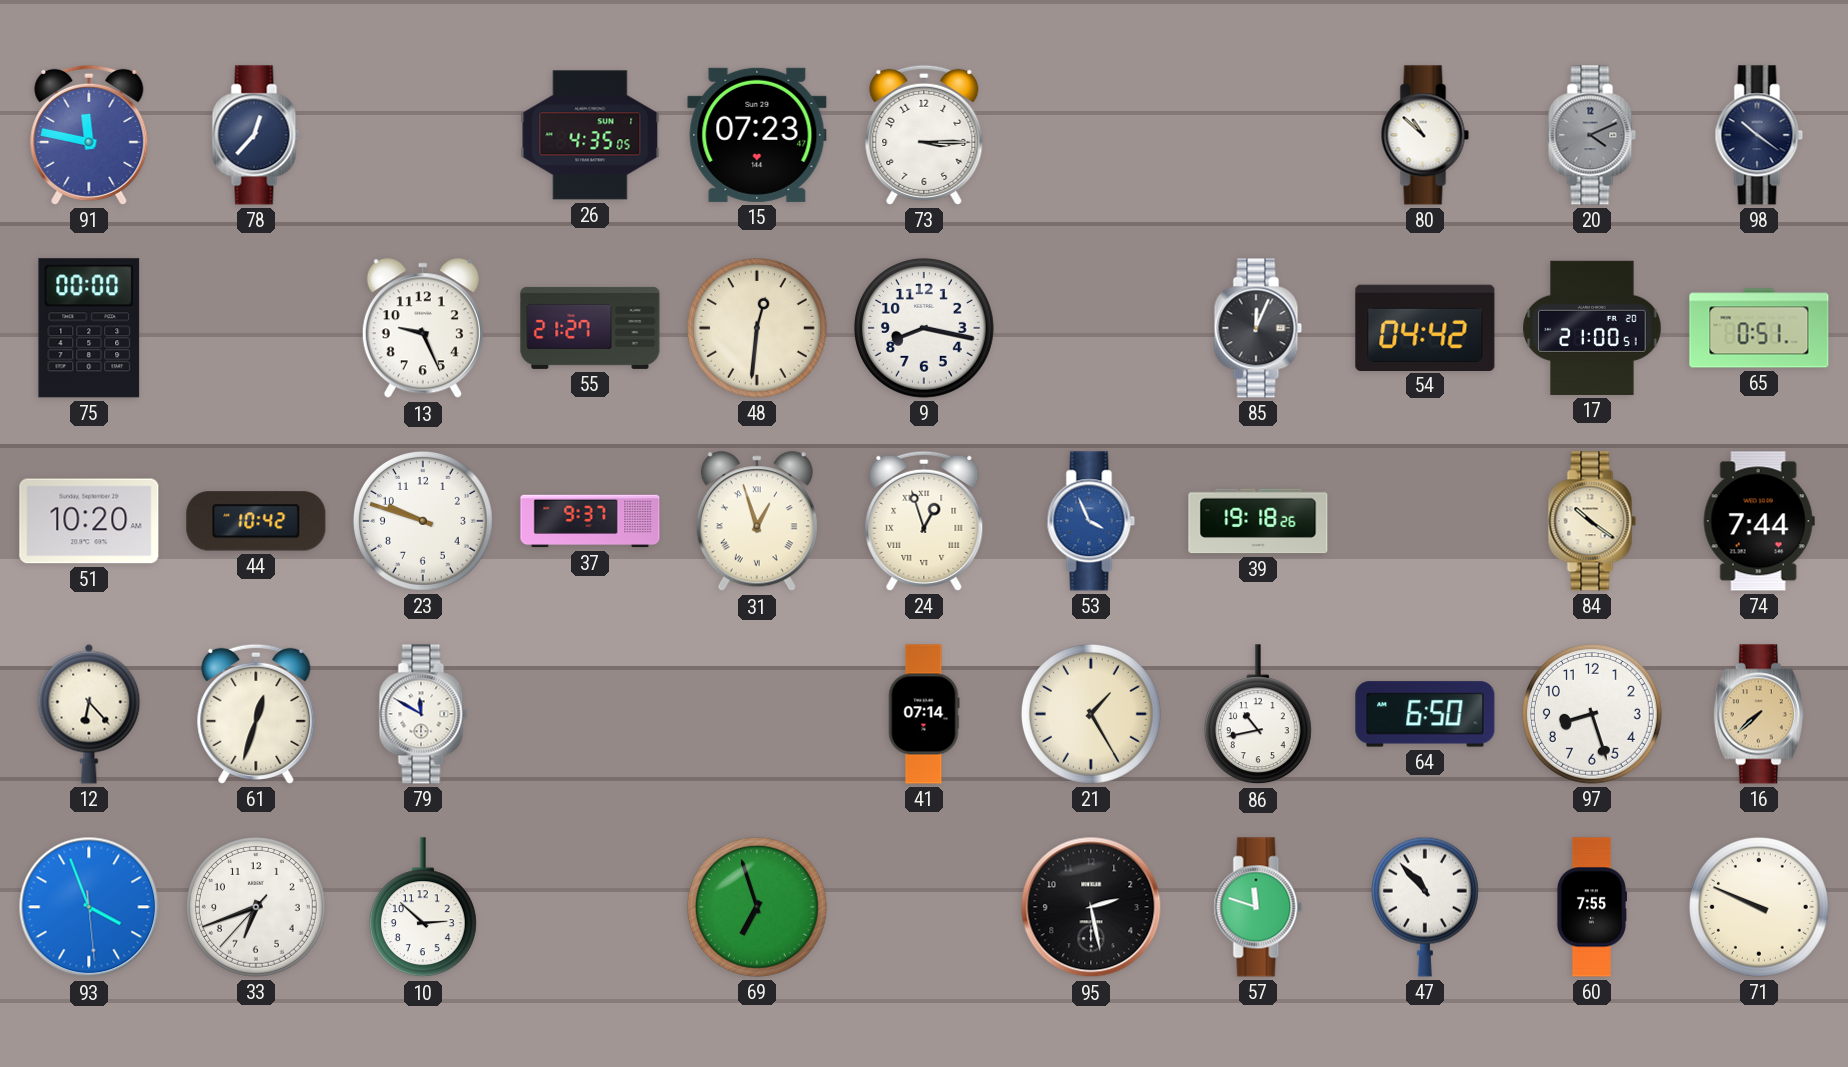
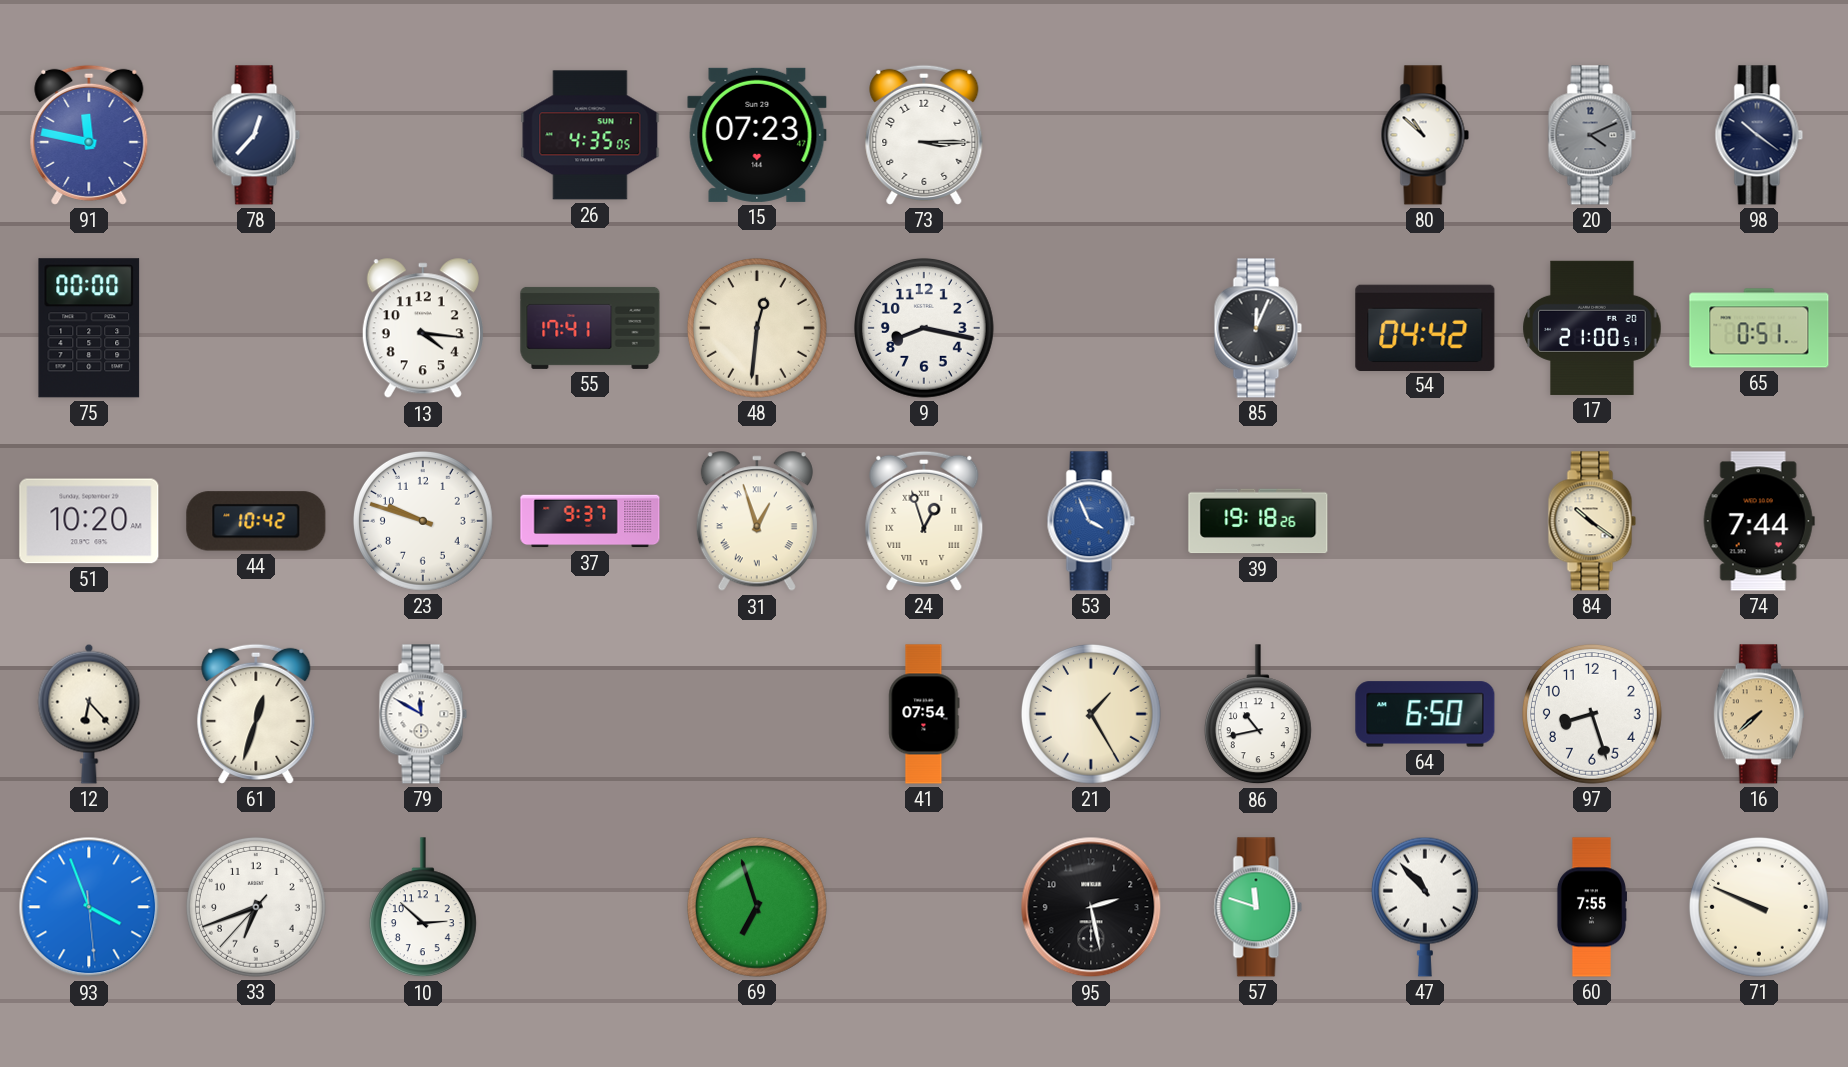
13: 9:26 -> 4:16
55: 21:27 -> 17:41
41: 07:14 -> 07:54
